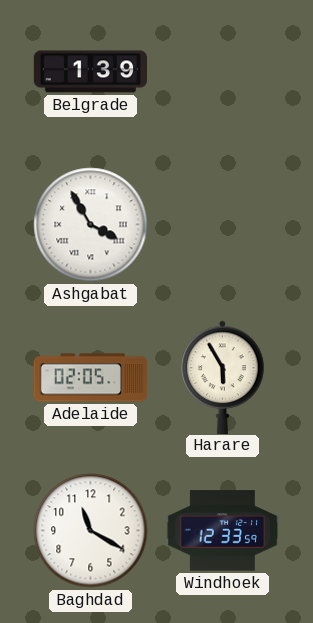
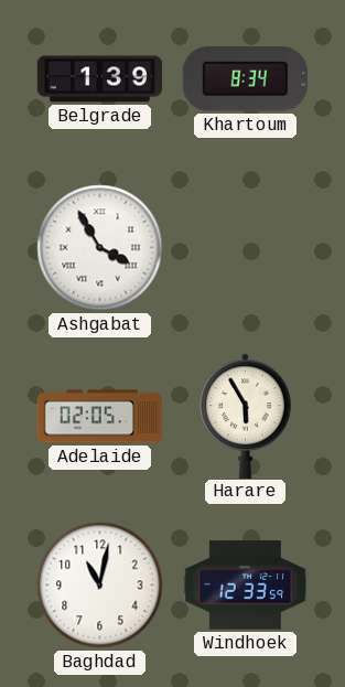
Khartoum: none -> 8:34
Baghdad: 11:20 -> 11:02
